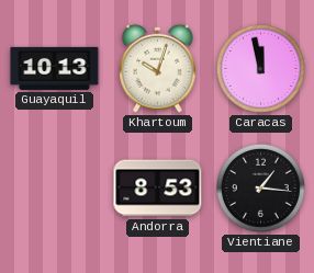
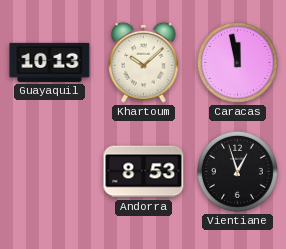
Khartoum: 10:03 -> 10:08
Vientiane: 1:16 -> 12:57
